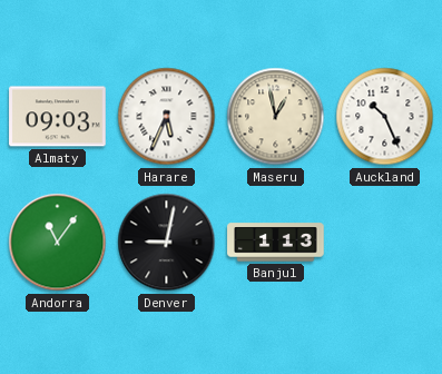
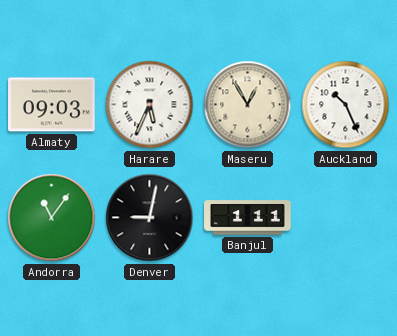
Maseru: 12:58 -> 12:55
Banjul: 1:13 -> 1:11
